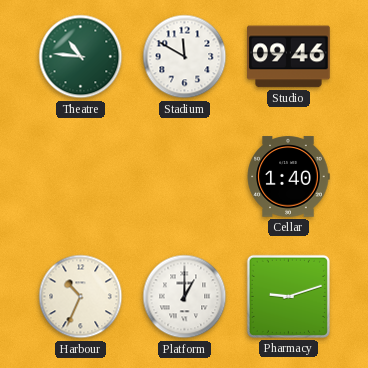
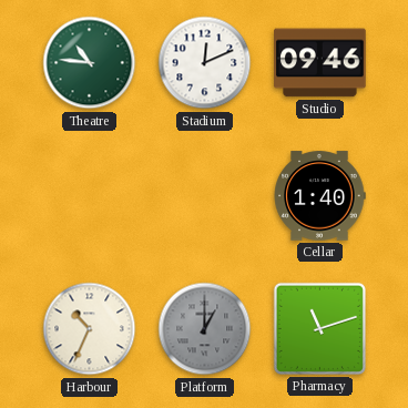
Stadium: 11:50 -> 12:11
Platform dial: white -> grey
Pharmacy: 9:12 -> 11:12
